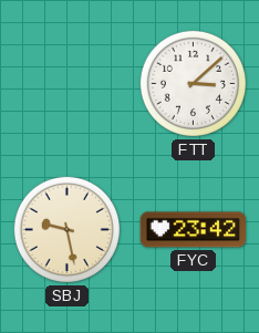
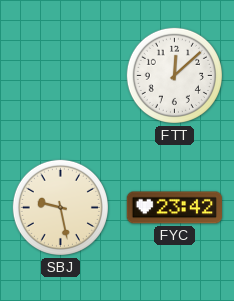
FTT: 3:08 -> 12:08
